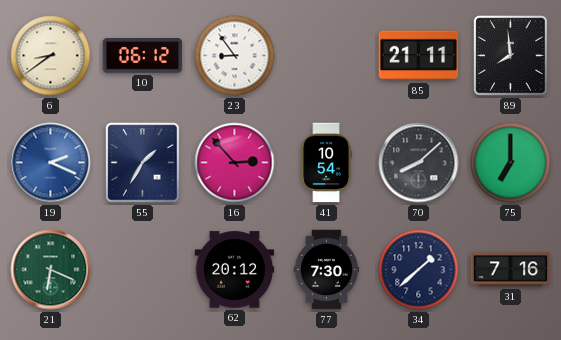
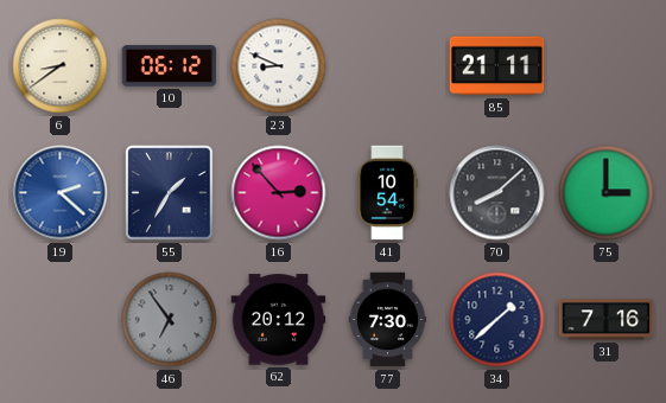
23: 8:54 -> 8:49
89: 7:59 -> none
19: 2:19 -> 2:22
75: 7:00 -> 3:00
21: 6:19 -> none
46: none -> 6:54
